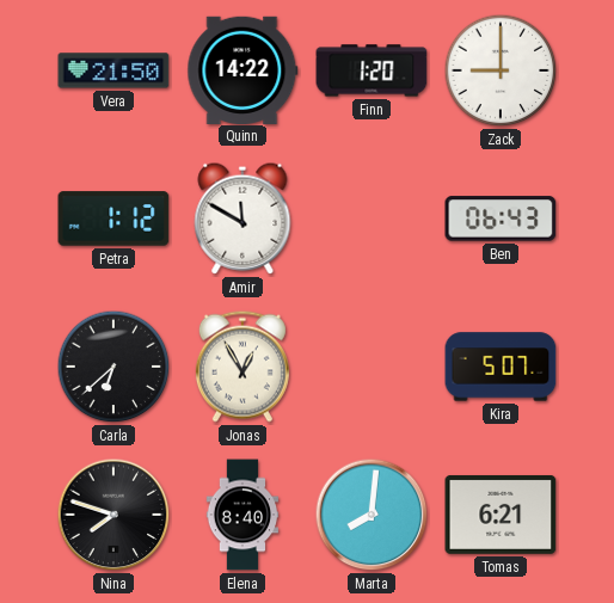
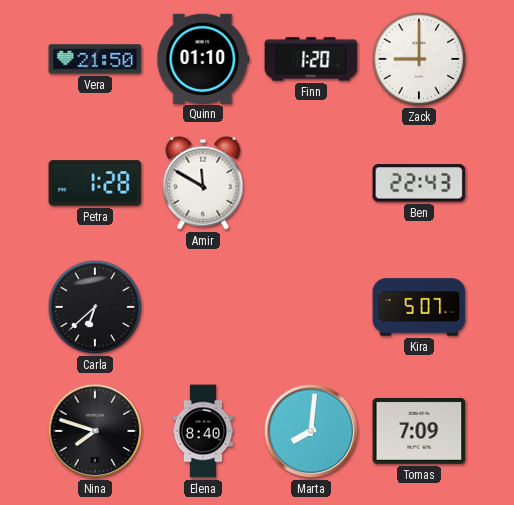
Quinn: 14:22 -> 01:10
Petra: 1:12 -> 1:28
Ben: 06:43 -> 22:43
Jonas: 12:55 -> none
Tomas: 6:21 -> 7:09
